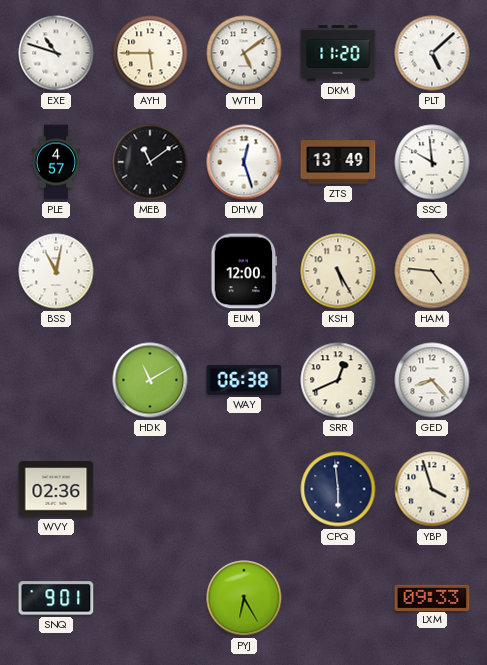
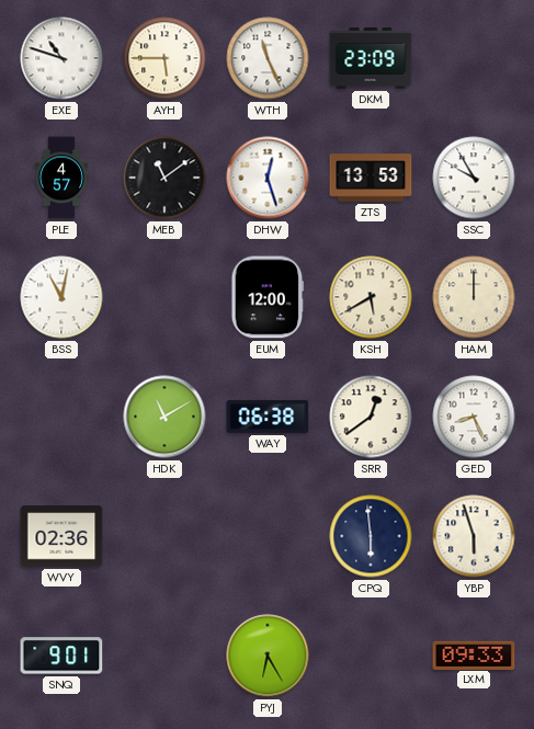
WTH: 5:09 -> 11:26
DKM: 11:20 -> 23:09
PLT: 5:08 -> none
ZTS: 13:49 -> 13:53
SSC: 9:59 -> 9:55
KSH: 5:25 -> 5:40
HAM: 4:46 -> 12:00
SRR: 12:41 -> 12:39
GED: 8:23 -> 8:26
YBP: 3:57 -> 5:57
